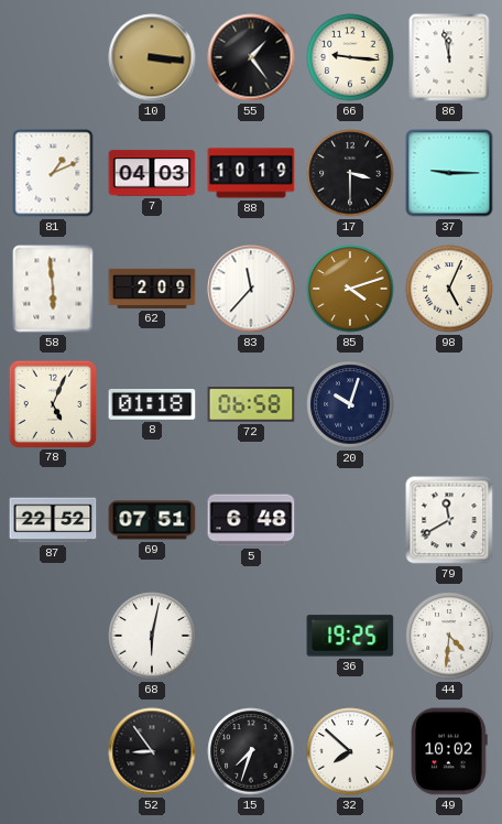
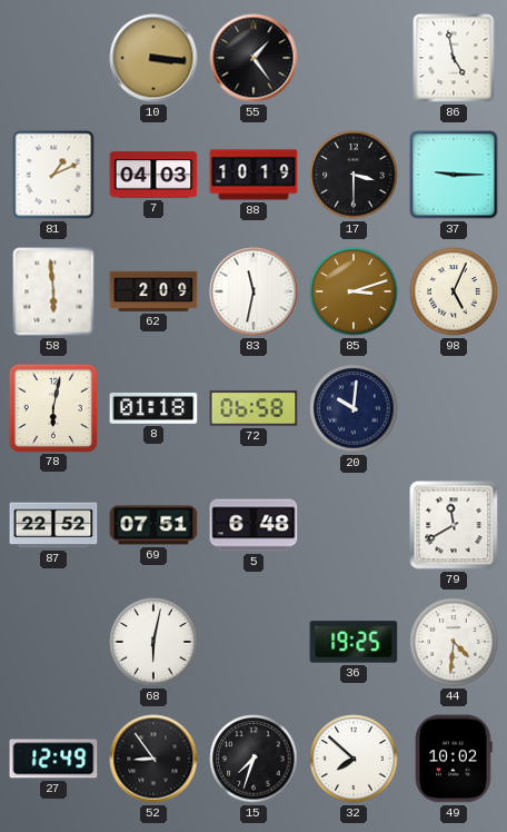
66: 9:16 -> none
86: 11:58 -> 4:58
83: 11:37 -> 11:32
85: 4:12 -> 3:12
78: 5:04 -> 6:02
20: 10:03 -> 10:01
27: none -> 12:49
